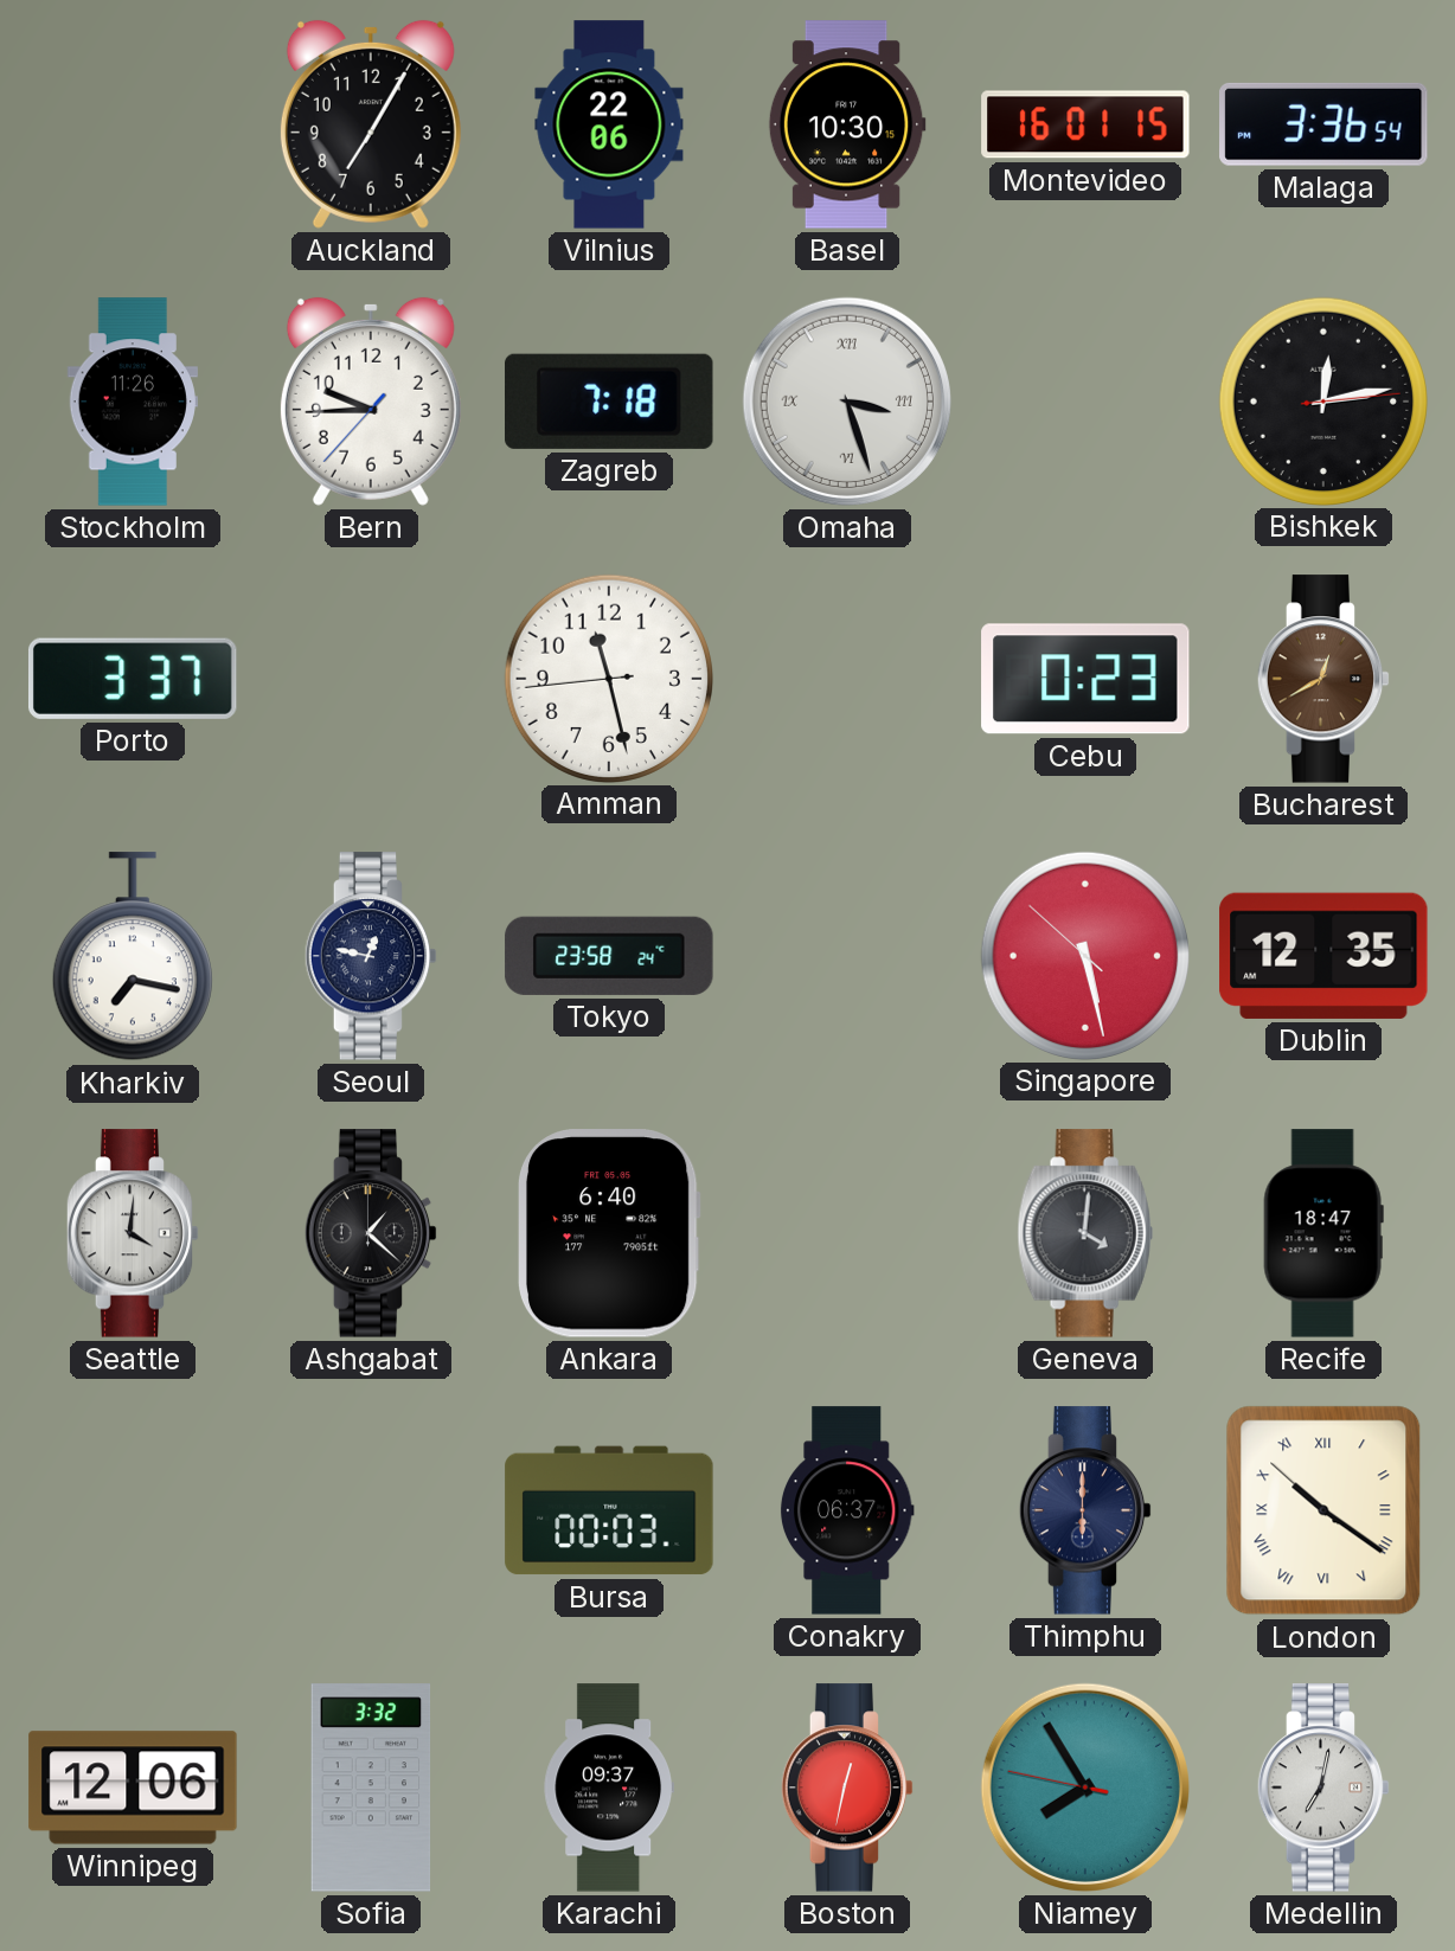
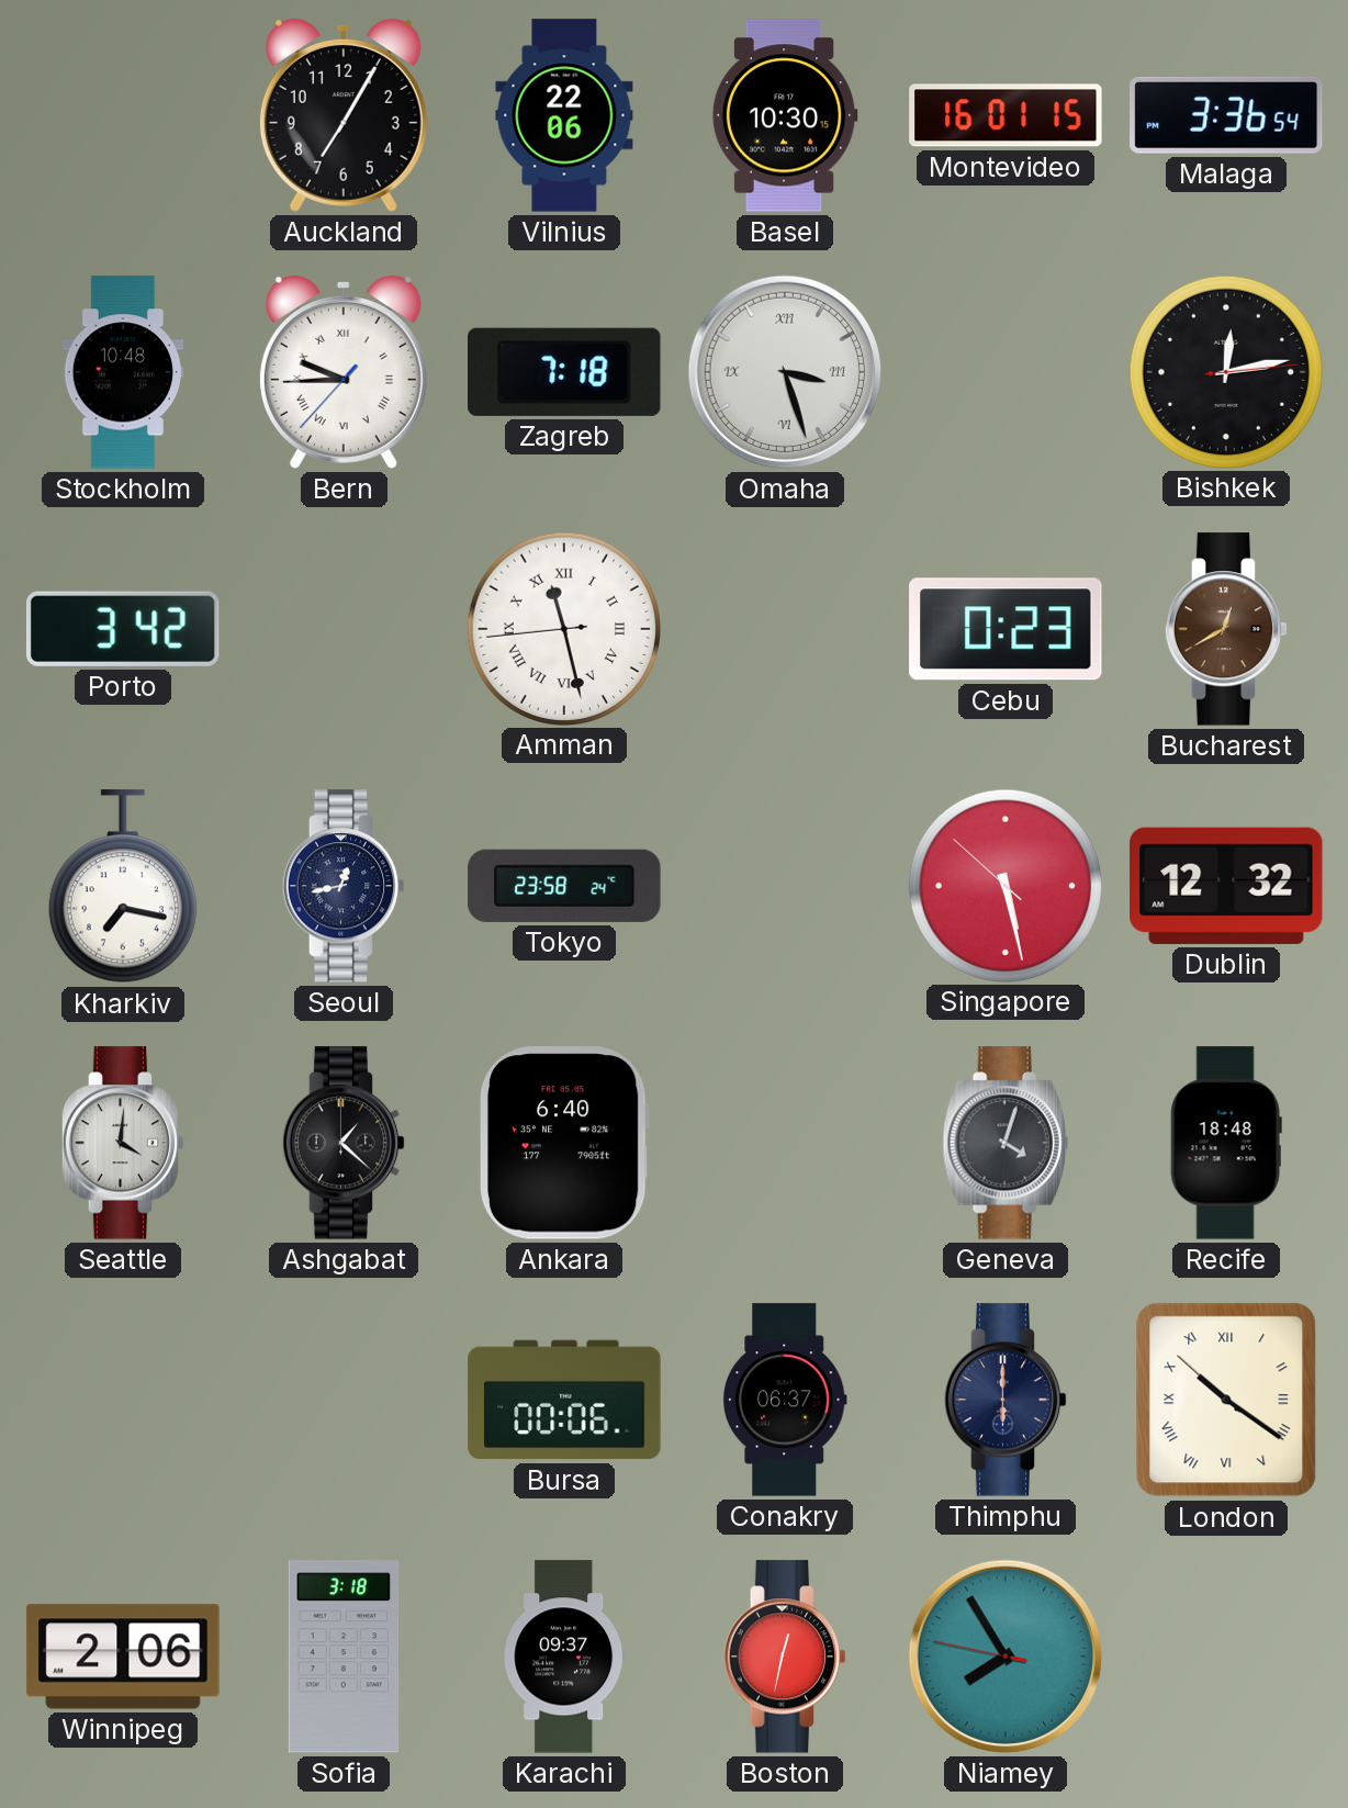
Stockholm: 11:26 -> 10:48
Bern numerals: Arabic -> Roman
Porto: 3:37 -> 3:42
Amman numerals: Arabic -> Roman
Seoul: 12:47 -> 12:43
Dublin: 12:35 -> 12:32
Geneva: 4:01 -> 4:03
Recife: 18:47 -> 18:48
Bursa: 00:03 -> 00:06
Winnipeg: 12:06 -> 2:06
Sofia: 3:32 -> 3:18
Medellin: 7:02 -> none
